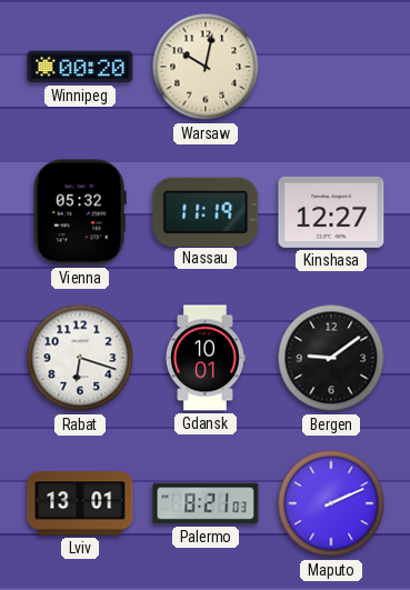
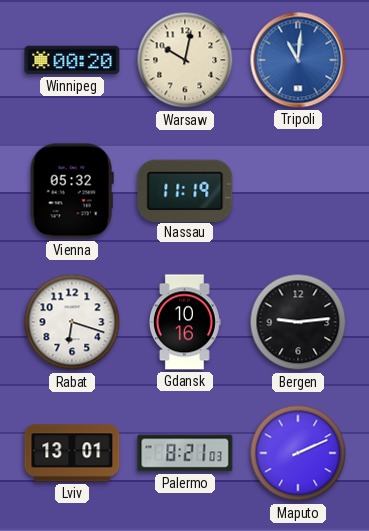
Tripoli: none -> 11:01
Kinshasa: 12:27 -> none
Gdansk: 10:01 -> 10:16
Bergen: 9:09 -> 9:14
